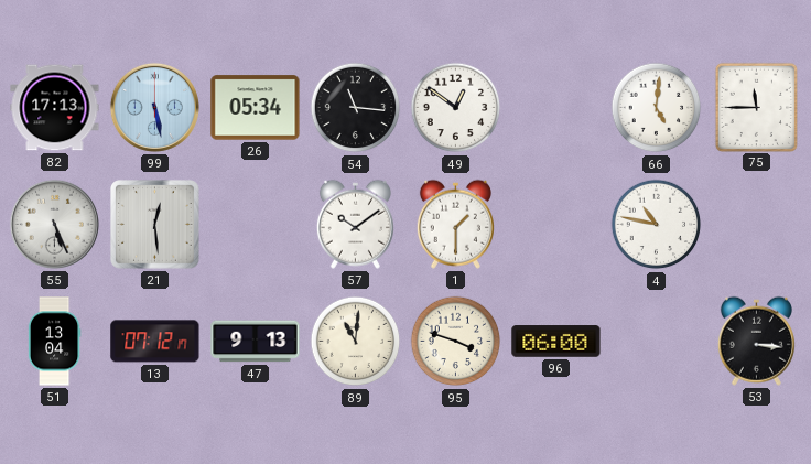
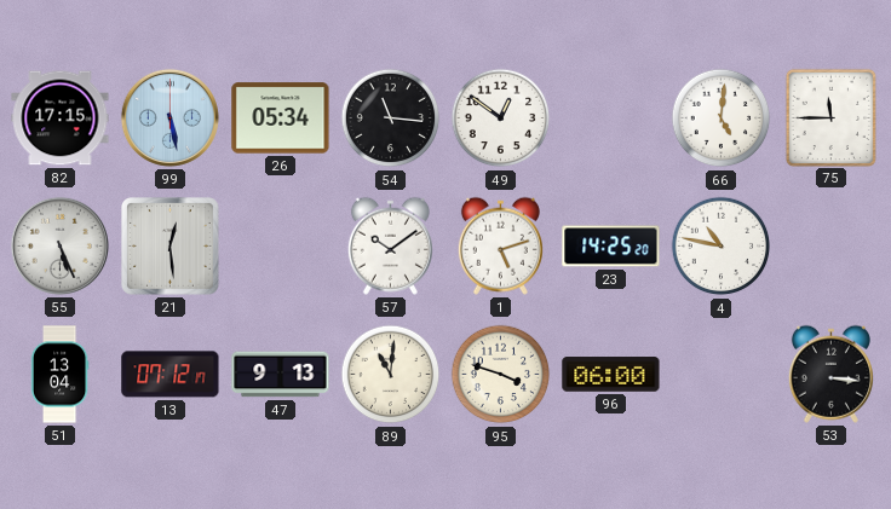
82: 17:13 -> 17:15
1: 1:30 -> 5:12
23: none -> 14:25
